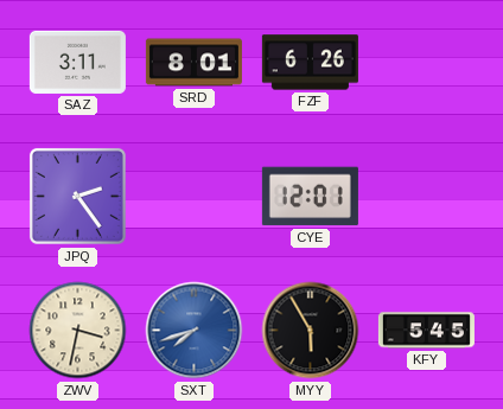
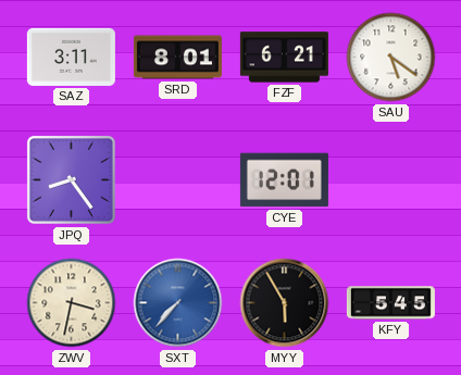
FZF: 6:26 -> 6:21
SAU: none -> 5:21
JPQ: 2:24 -> 8:24
SXT: 7:42 -> 7:37
